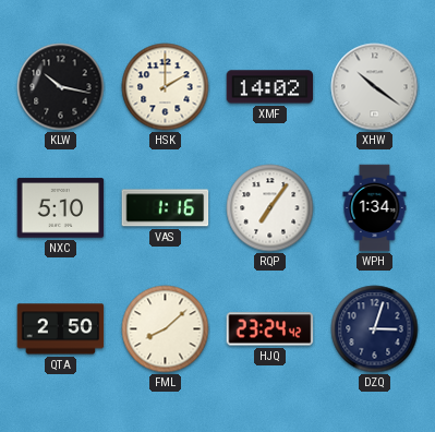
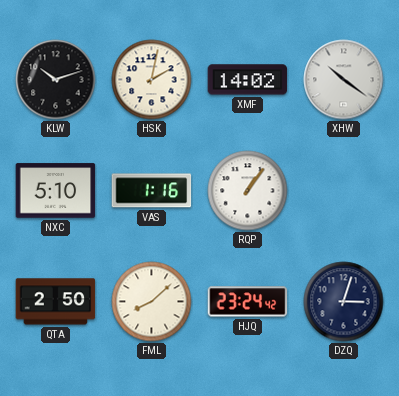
KLW: 10:17 -> 10:12
HSK: 2:00 -> 2:02
RQP: 7:06 -> 1:06
WPH: 1:34 -> none
